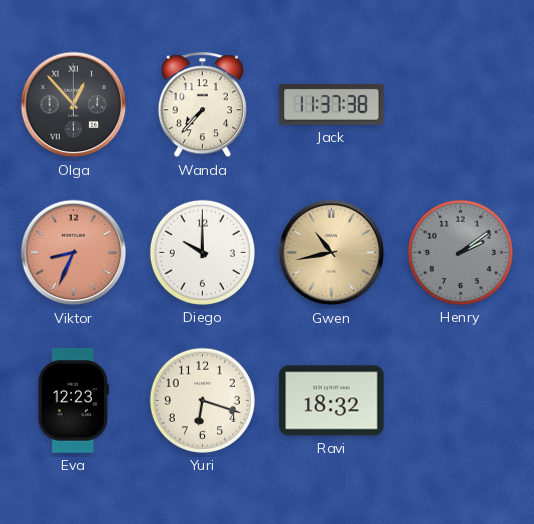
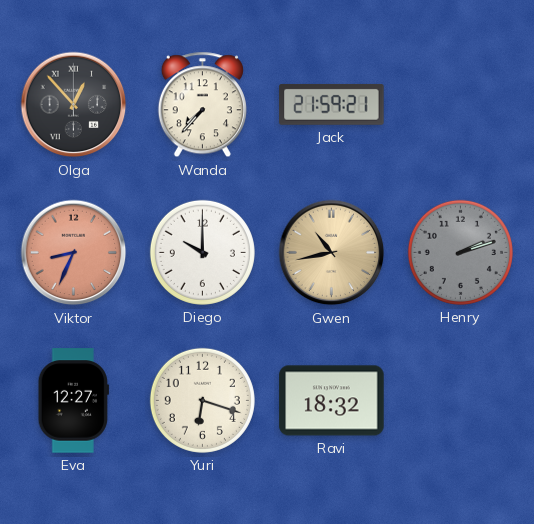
Jack: 11:37 -> 21:59
Henry: 2:09 -> 2:12
Eva: 12:23 -> 12:27
